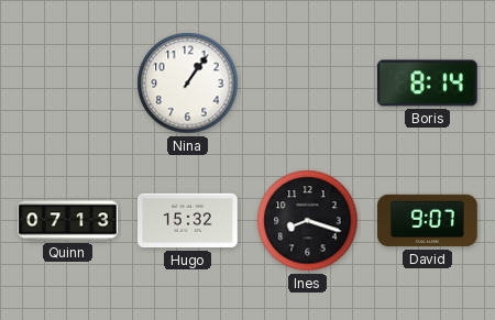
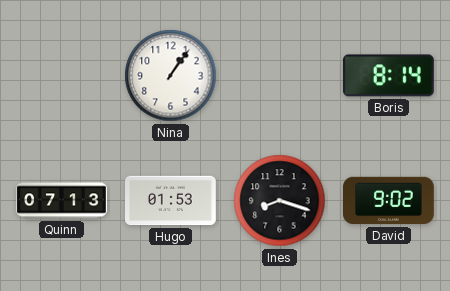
Hugo: 15:32 -> 01:53
David: 9:07 -> 9:02
